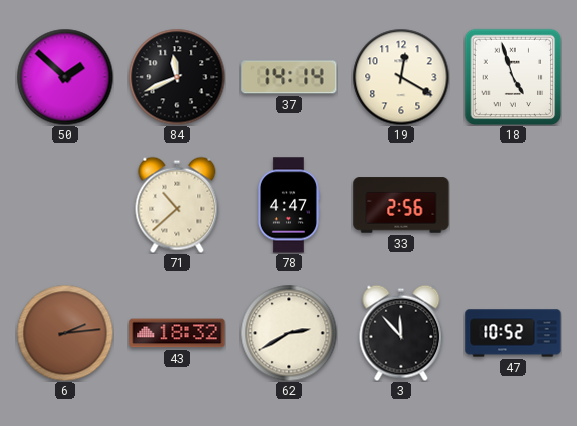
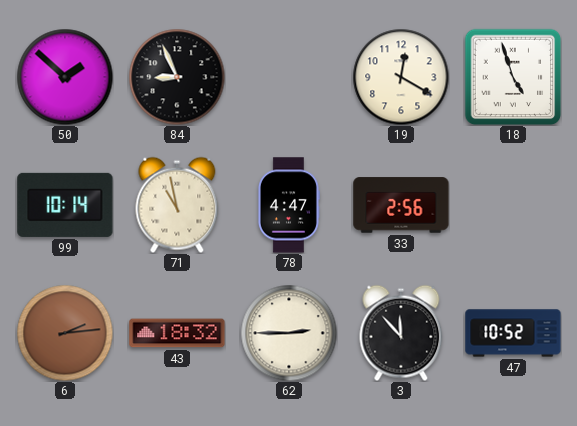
84: 11:41 -> 8:56
37: 14:14 -> none
99: none -> 10:14
71: 10:38 -> 10:58
62: 2:40 -> 2:45
